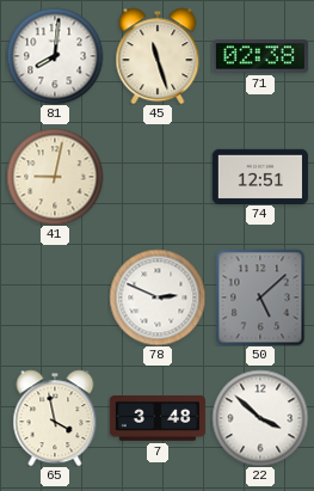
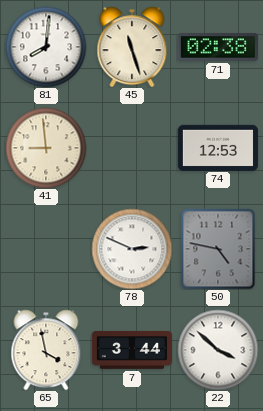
41: 9:02 -> 8:59
74: 12:51 -> 12:53
50: 5:08 -> 4:47
7: 3:48 -> 3:44
